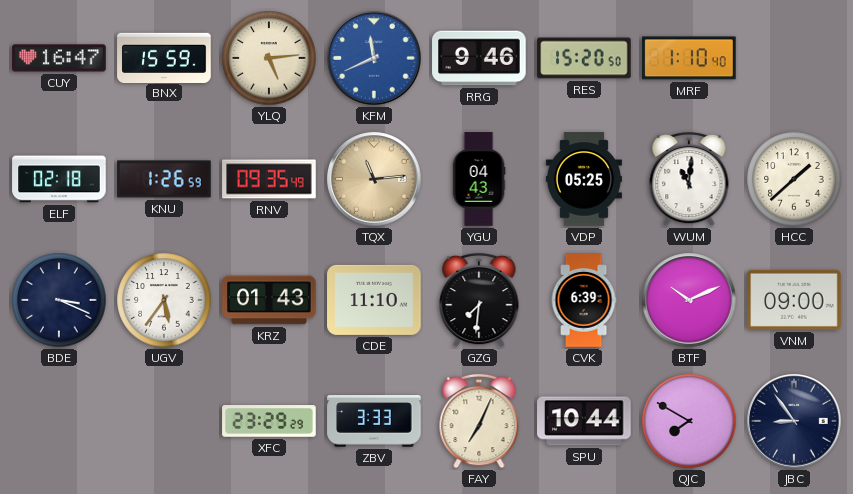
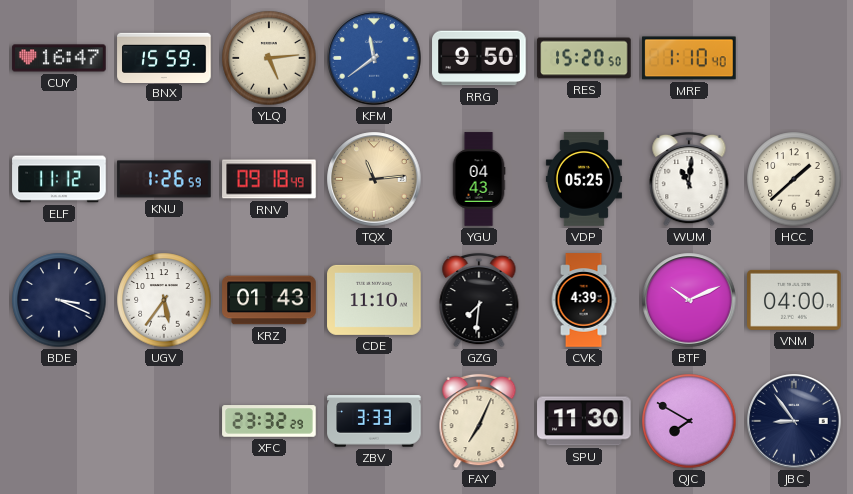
KFM: 11:41 -> 11:39
RRG: 9:46 -> 9:50
ELF: 02:18 -> 11:12
RNV: 09:35 -> 09:18
CVK: 6:39 -> 4:39
VNM: 09:00 -> 04:00
XFC: 23:29 -> 23:32
SPU: 10:44 -> 11:30
